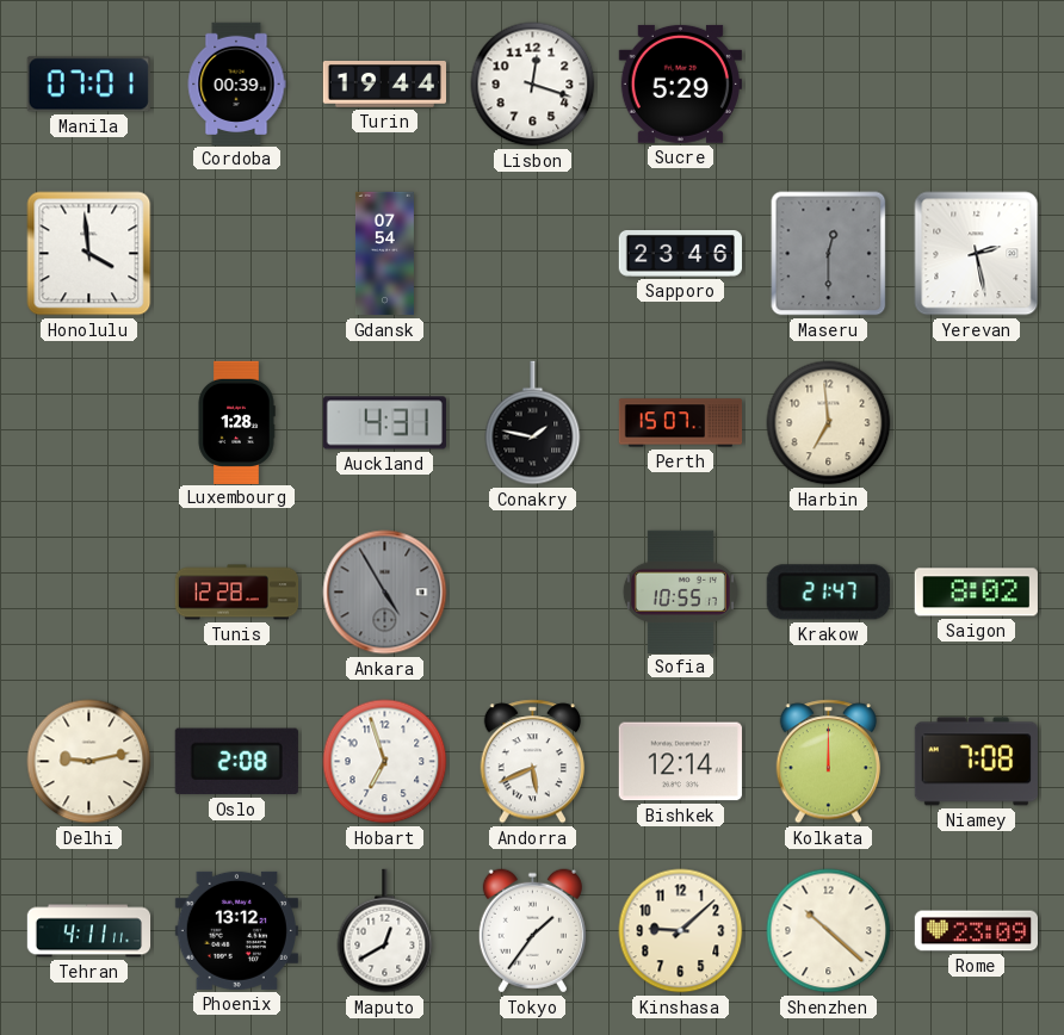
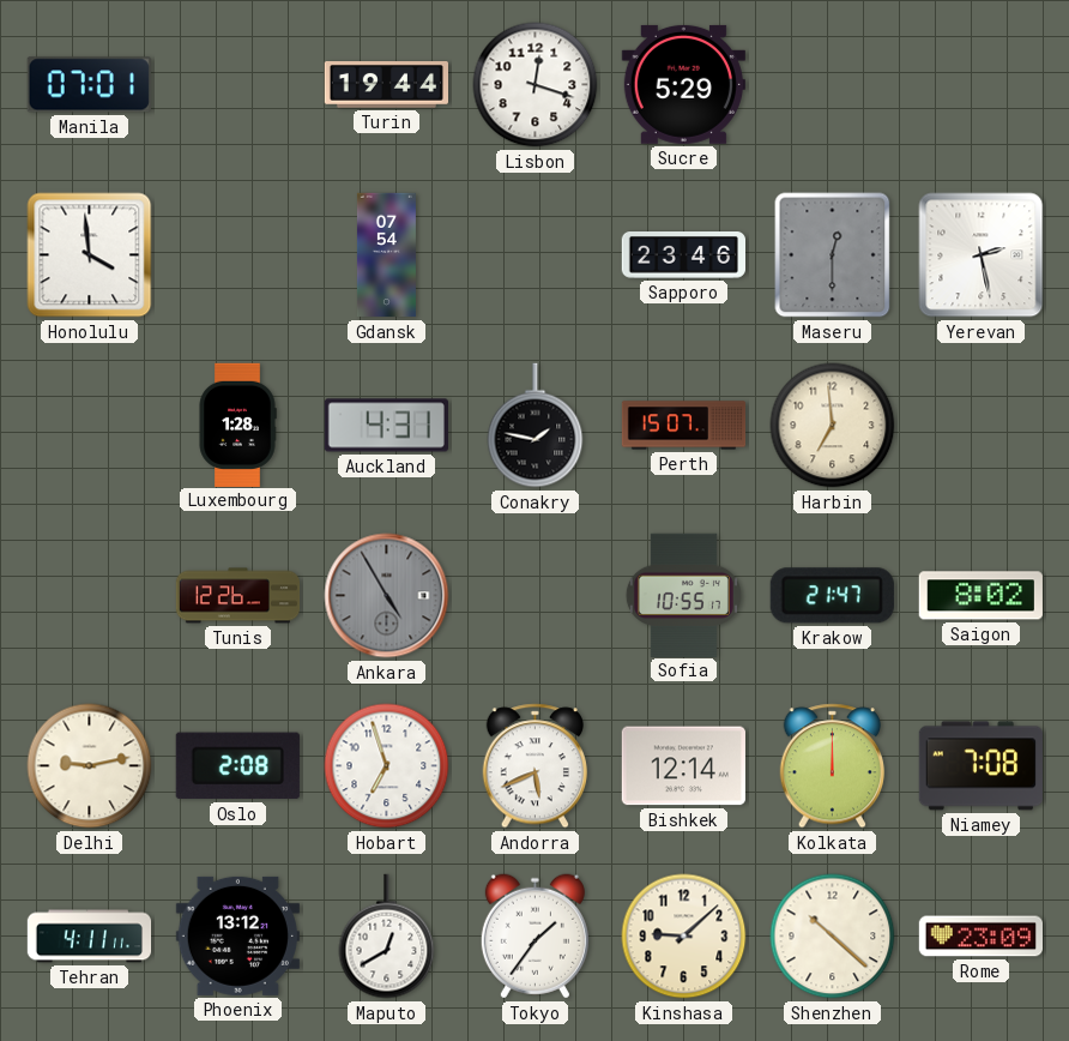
Cordoba: 00:39 -> none
Tunis: 12:28 -> 12:26
